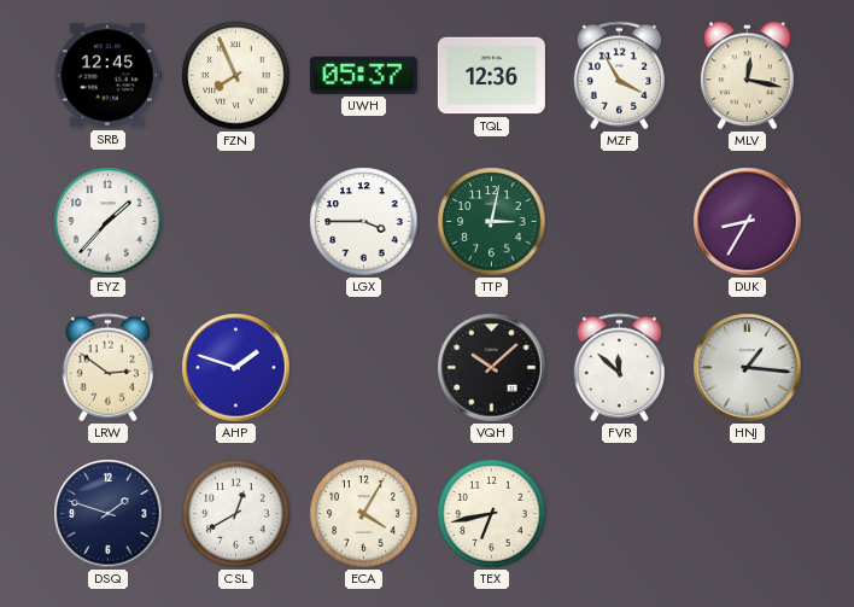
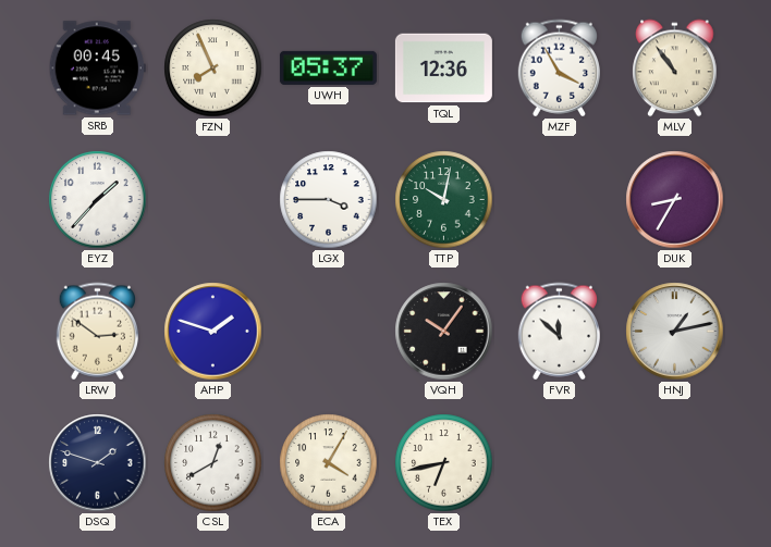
SRB: 12:45 -> 00:45
MLV: 12:17 -> 10:54
TTP: 3:02 -> 10:02
VQH: 10:08 -> 10:06
HNJ: 1:16 -> 1:13
